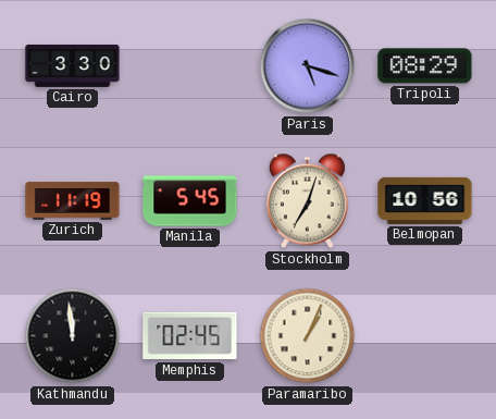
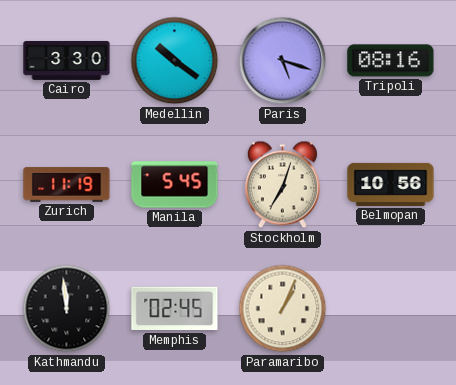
Medellin: none -> 10:21
Tripoli: 08:29 -> 08:16
